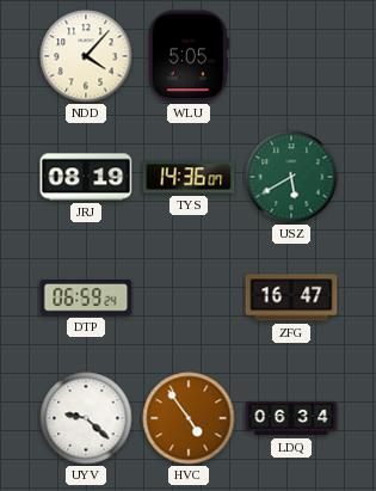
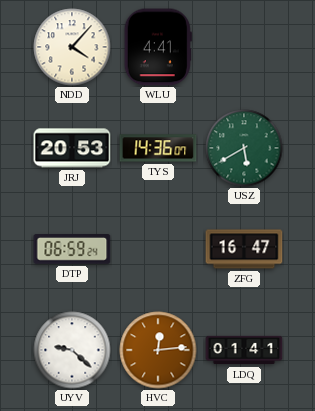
WLU: 5:05 -> 4:41
JRJ: 08:19 -> 20:53
HVC: 4:54 -> 12:14
LDQ: 06:34 -> 01:41
